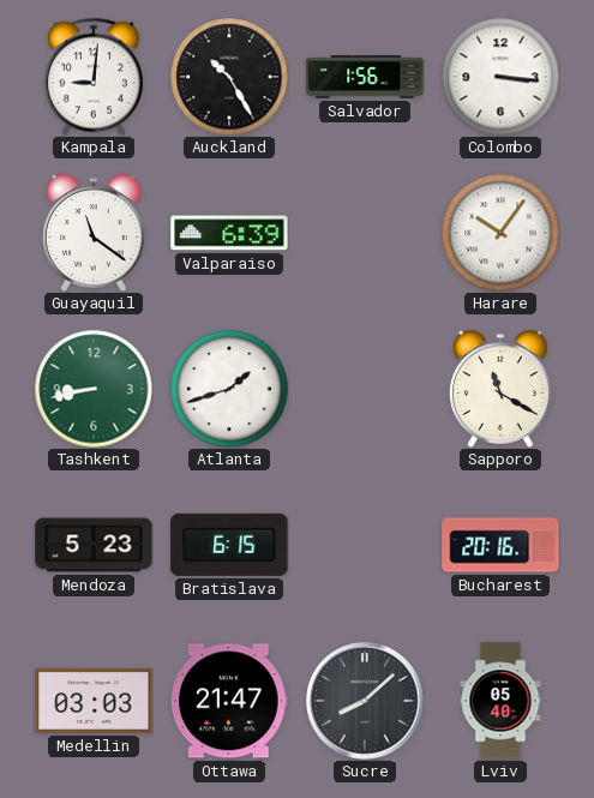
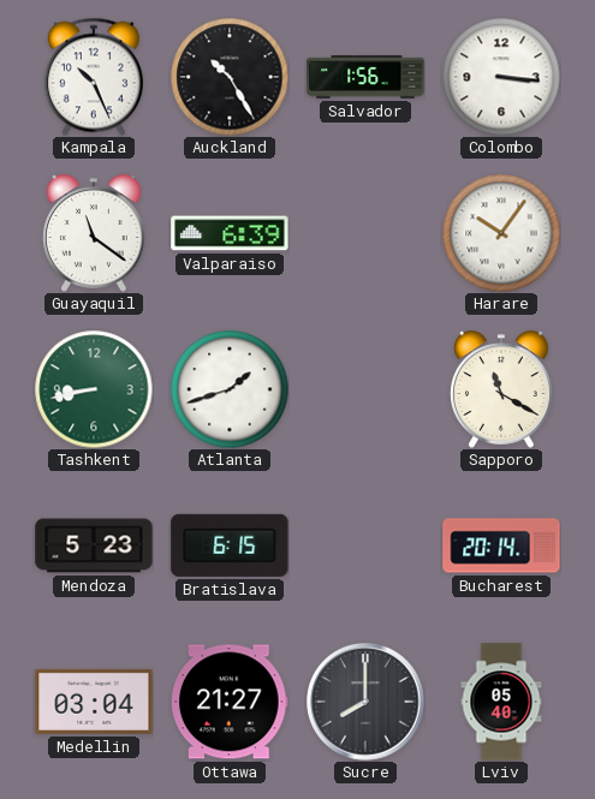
Kampala: 9:01 -> 10:26
Bucharest: 20:16 -> 20:14
Medellin: 03:03 -> 03:04
Ottawa: 21:47 -> 21:27
Sucre: 8:08 -> 8:00
